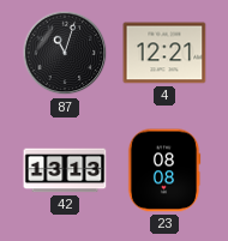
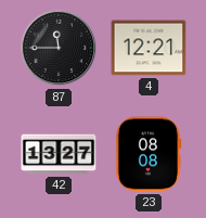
87: 11:03 -> 11:45
42: 13:13 -> 13:27
